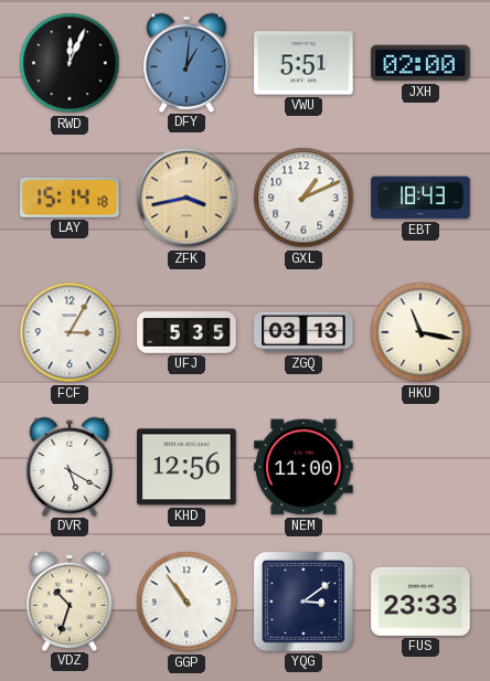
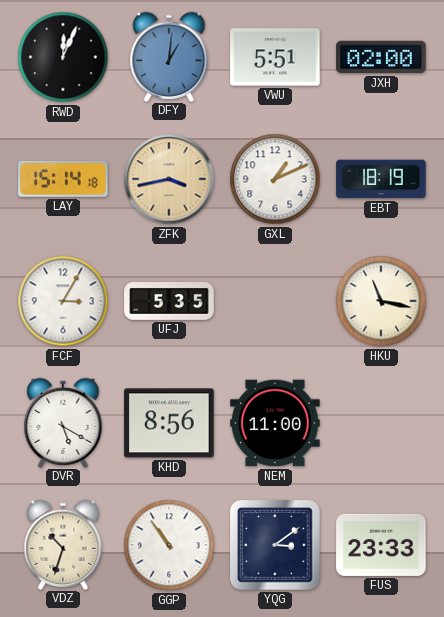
EBT: 18:43 -> 18:19
ZGQ: 03:13 -> none
KHD: 12:56 -> 8:56
